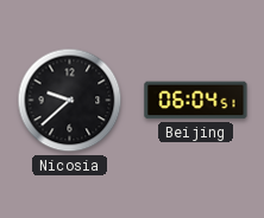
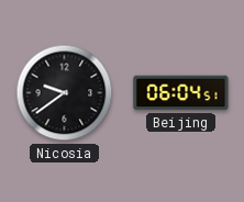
Nicosia: 9:38 -> 9:39
